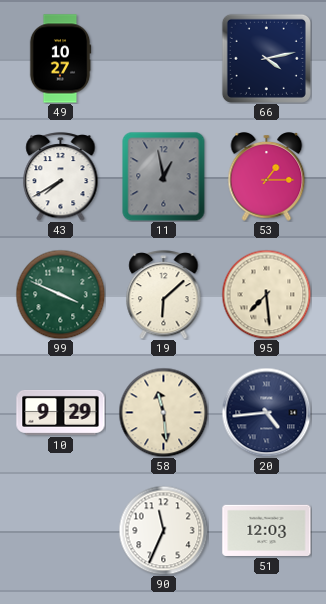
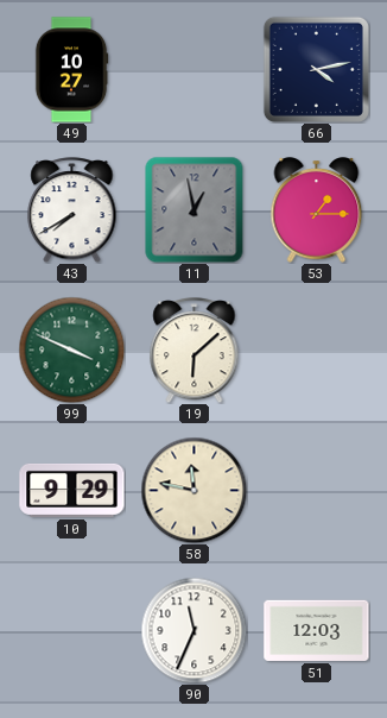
95: 7:29 -> none
58: 11:29 -> 11:47
20: 4:44 -> none
